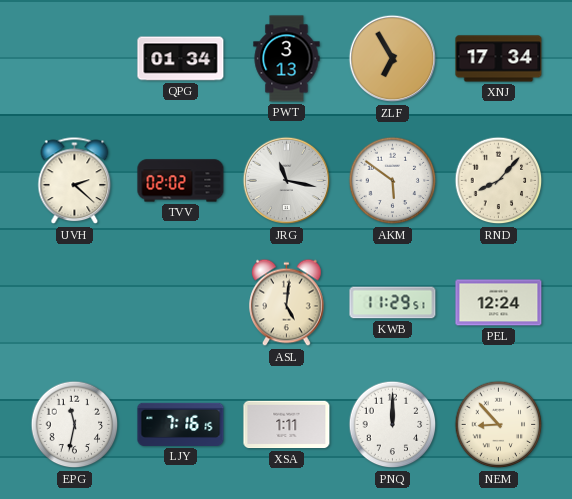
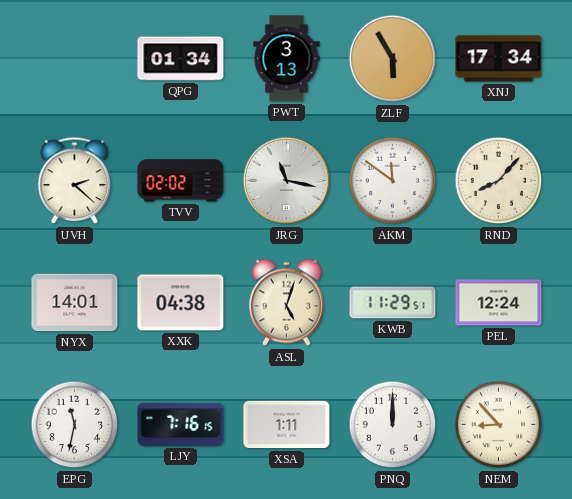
ZLF: 6:55 -> 5:55
AKM: 5:51 -> 11:51
NYX: none -> 14:01
XXK: none -> 04:38
ASL: 5:01 -> 5:03
